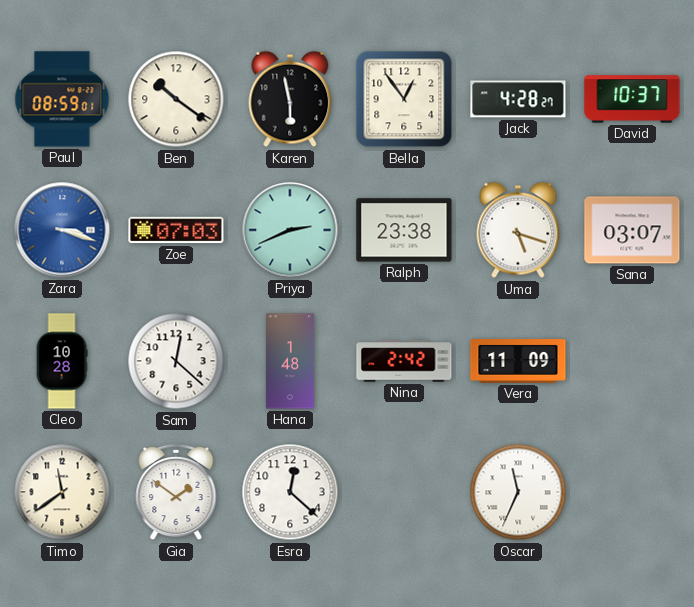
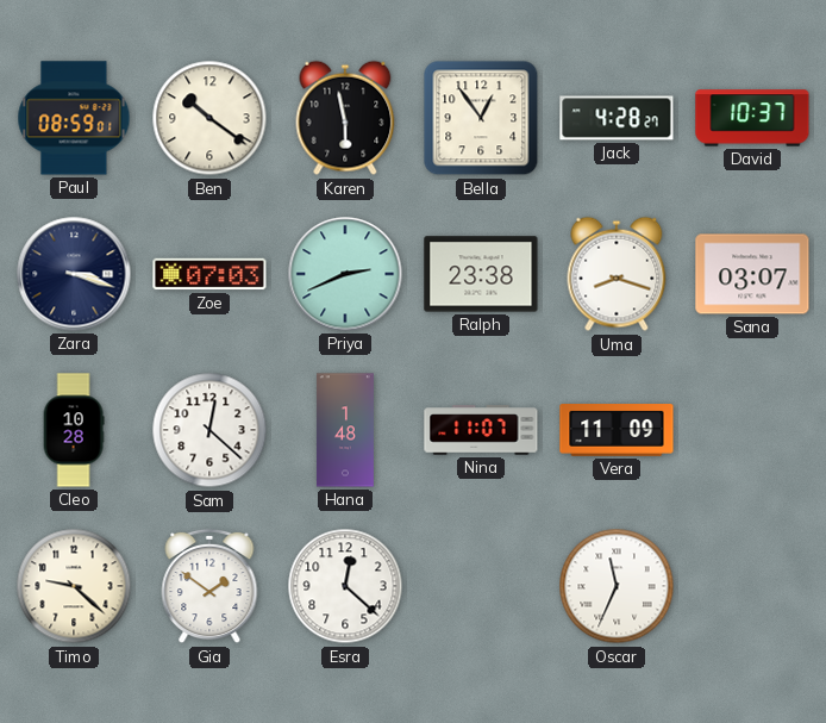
Zara dial: blue -> navy
Uma: 5:18 -> 8:18
Nina: 2:42 -> 11:07
Timo: 11:39 -> 9:22
